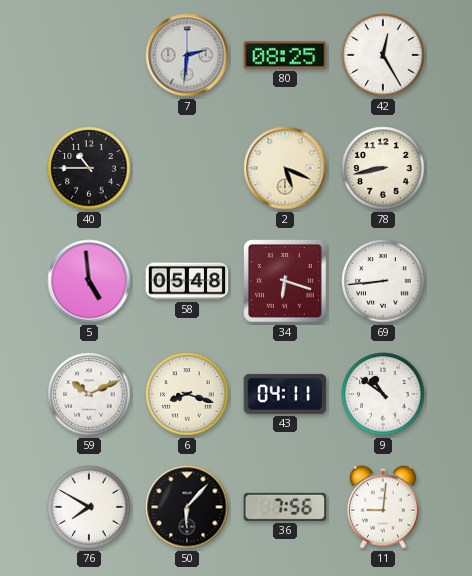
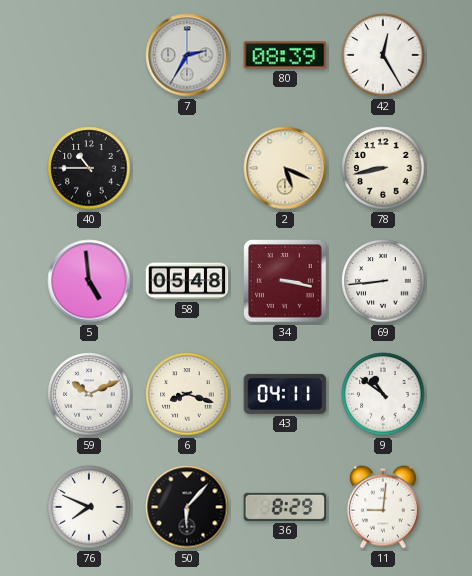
7: 2:31 -> 2:35
80: 08:25 -> 08:39
34: 6:18 -> 3:17
76: 7:50 -> 7:49
36: 7:56 -> 8:29
